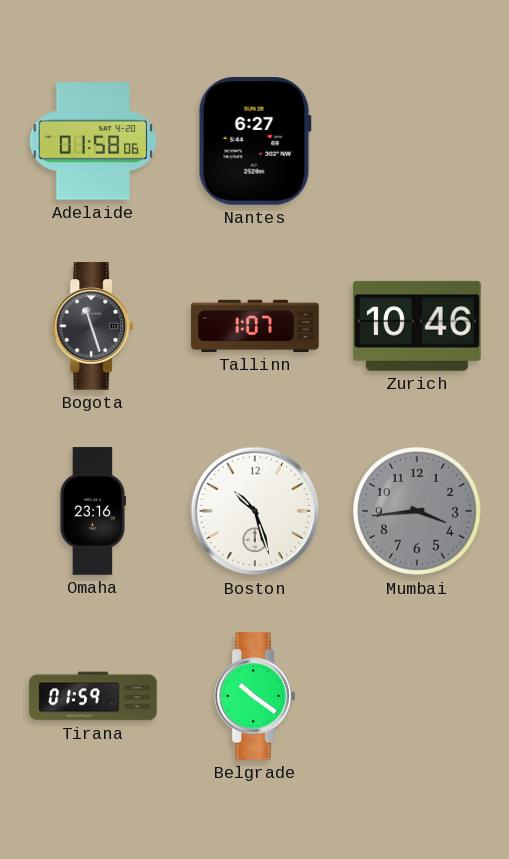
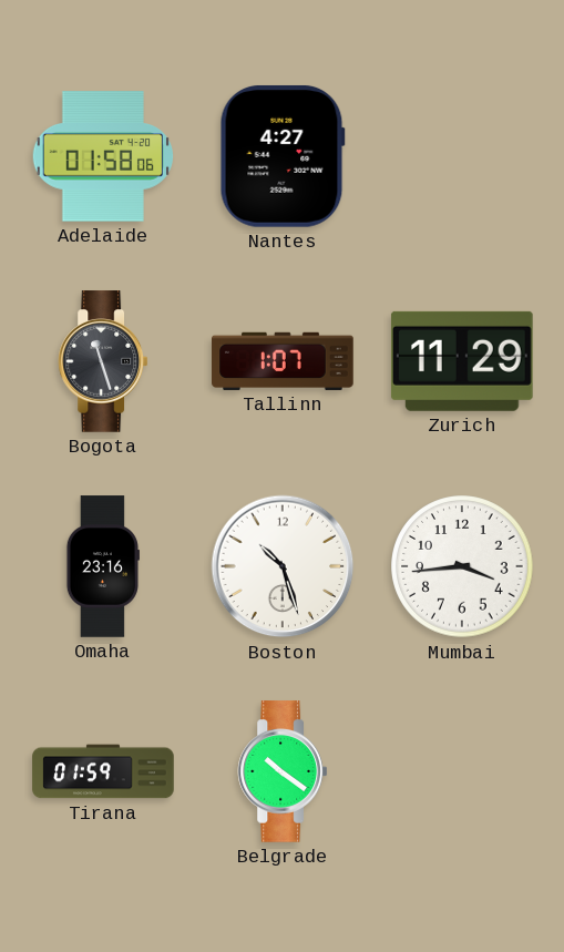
Nantes: 6:27 -> 4:27
Zurich: 10:46 -> 11:29
Mumbai dial: grey -> white
